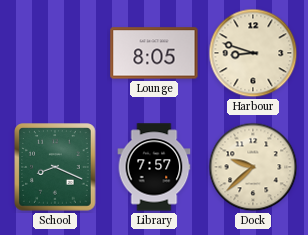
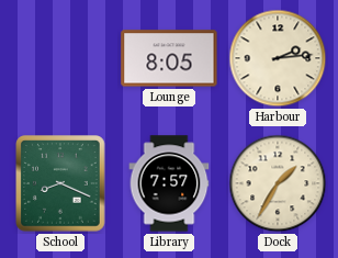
Harbour: 8:48 -> 2:14
Dock: 9:38 -> 1:35
